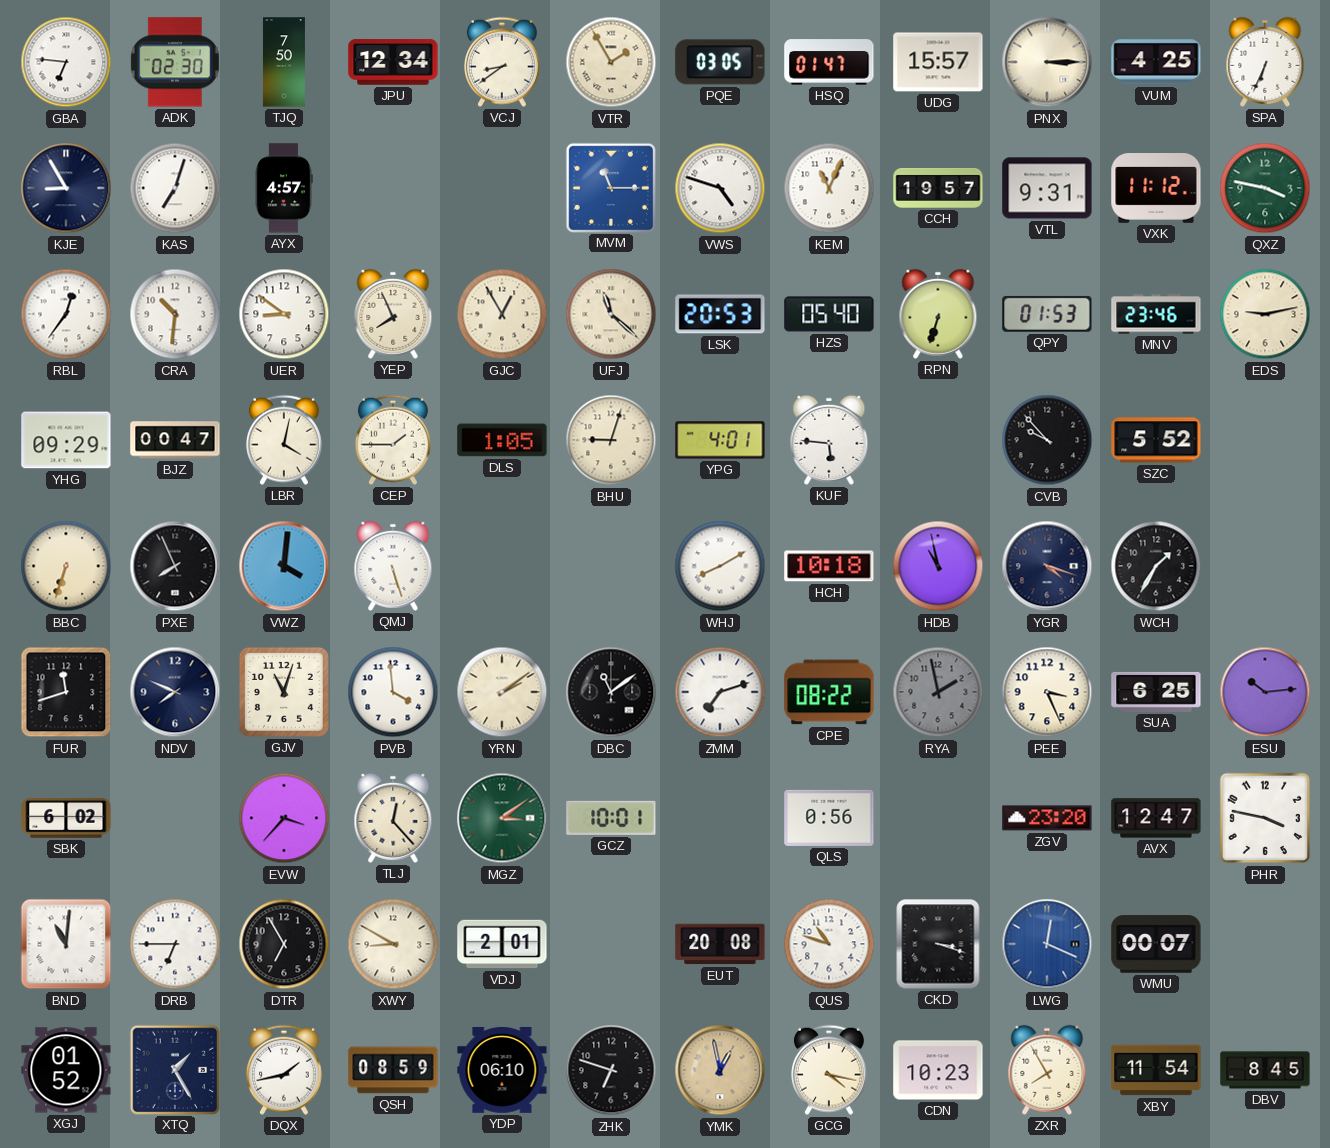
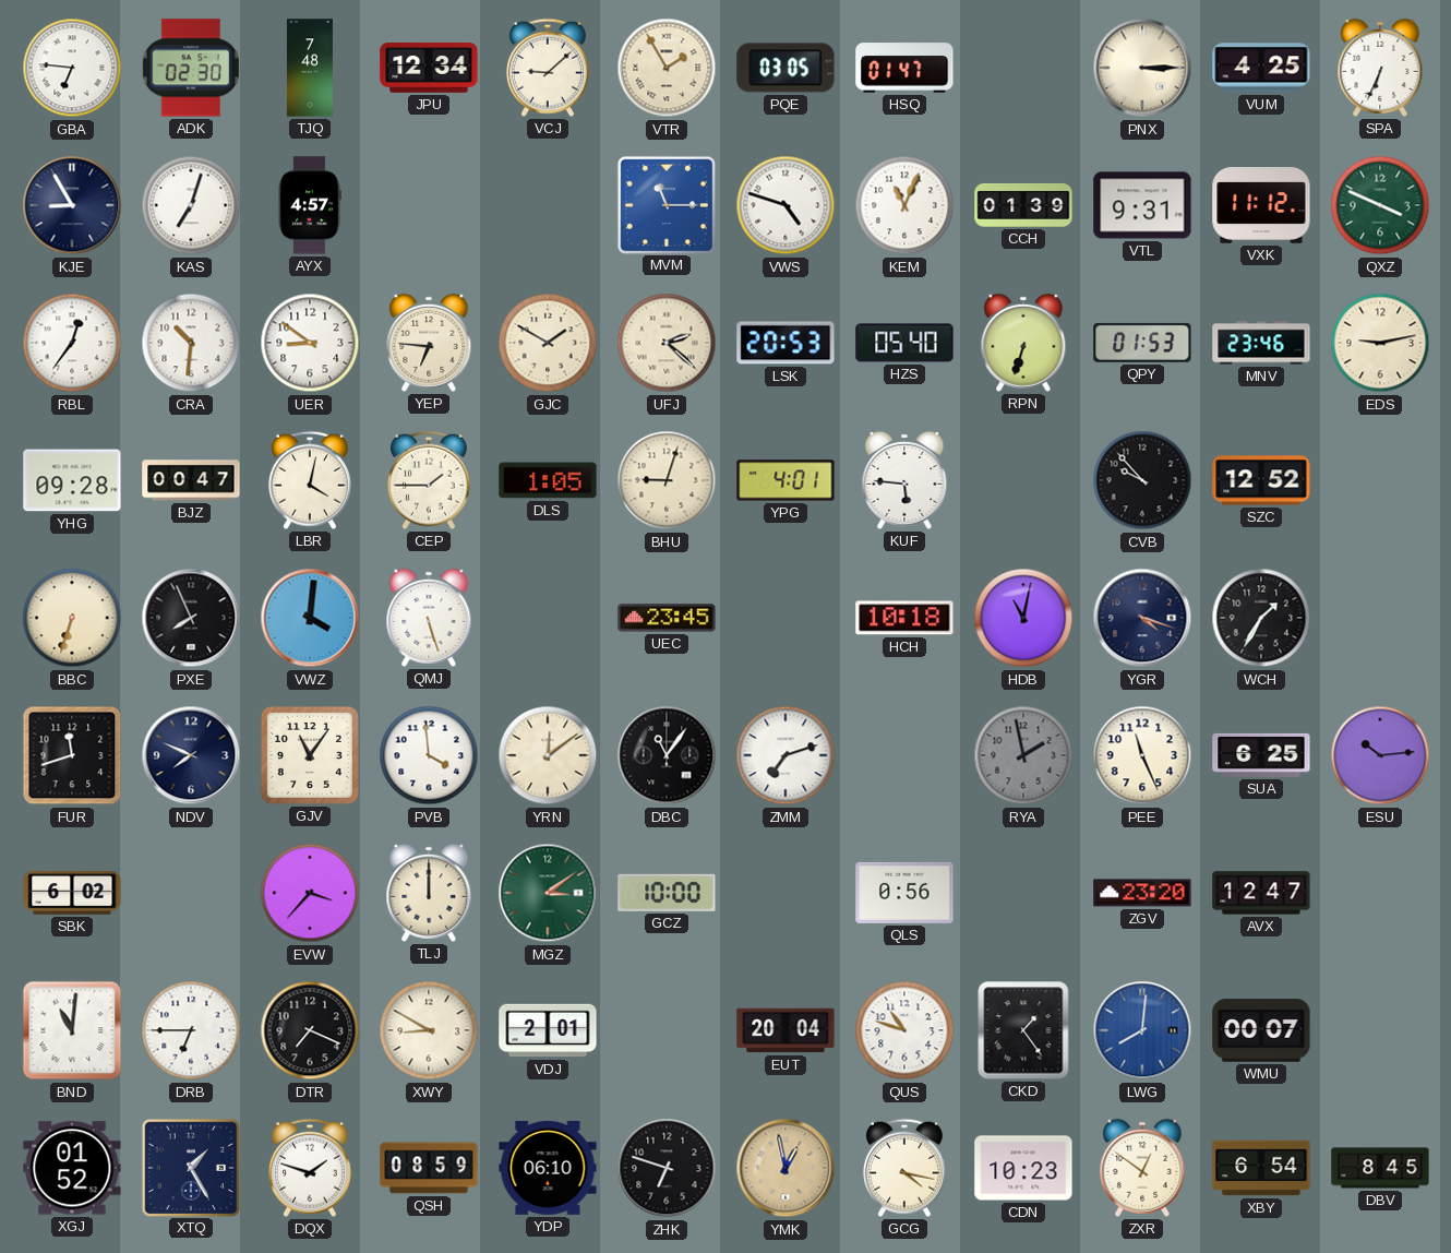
TJQ: 7:50 -> 7:48
VCJ: 8:39 -> 9:08
UDG: 15:57 -> none
CCH: 19:57 -> 01:39
QXZ: 3:47 -> 3:49
YEP: 7:56 -> 6:46
GJC: 12:55 -> 1:50
UFJ: 11:22 -> 2:22
YHG: 09:29 -> 09:28
SZC: 5:52 -> 12:52
UEC: none -> 23:45
WHJ: 8:10 -> none
HDB: 10:58 -> 11:02
GJV: 11:03 -> 11:06
YRN: 2:09 -> 12:09
DBC: 11:09 -> 11:06
CPE: 08:22 -> none
PEE: 3:26 -> 11:26
TLJ: 12:23 -> 12:00
GCZ: 10:01 -> 10:00
PHR: 3:47 -> none
DTR: 6:55 -> 7:19
EUT: 20:08 -> 20:04
CKD: 3:18 -> 1:24
LWG: 12:19 -> 8:01
DQX: 1:43 -> 1:48
ZXR: 7:55 -> 12:51
XBY: 11:54 -> 6:54
